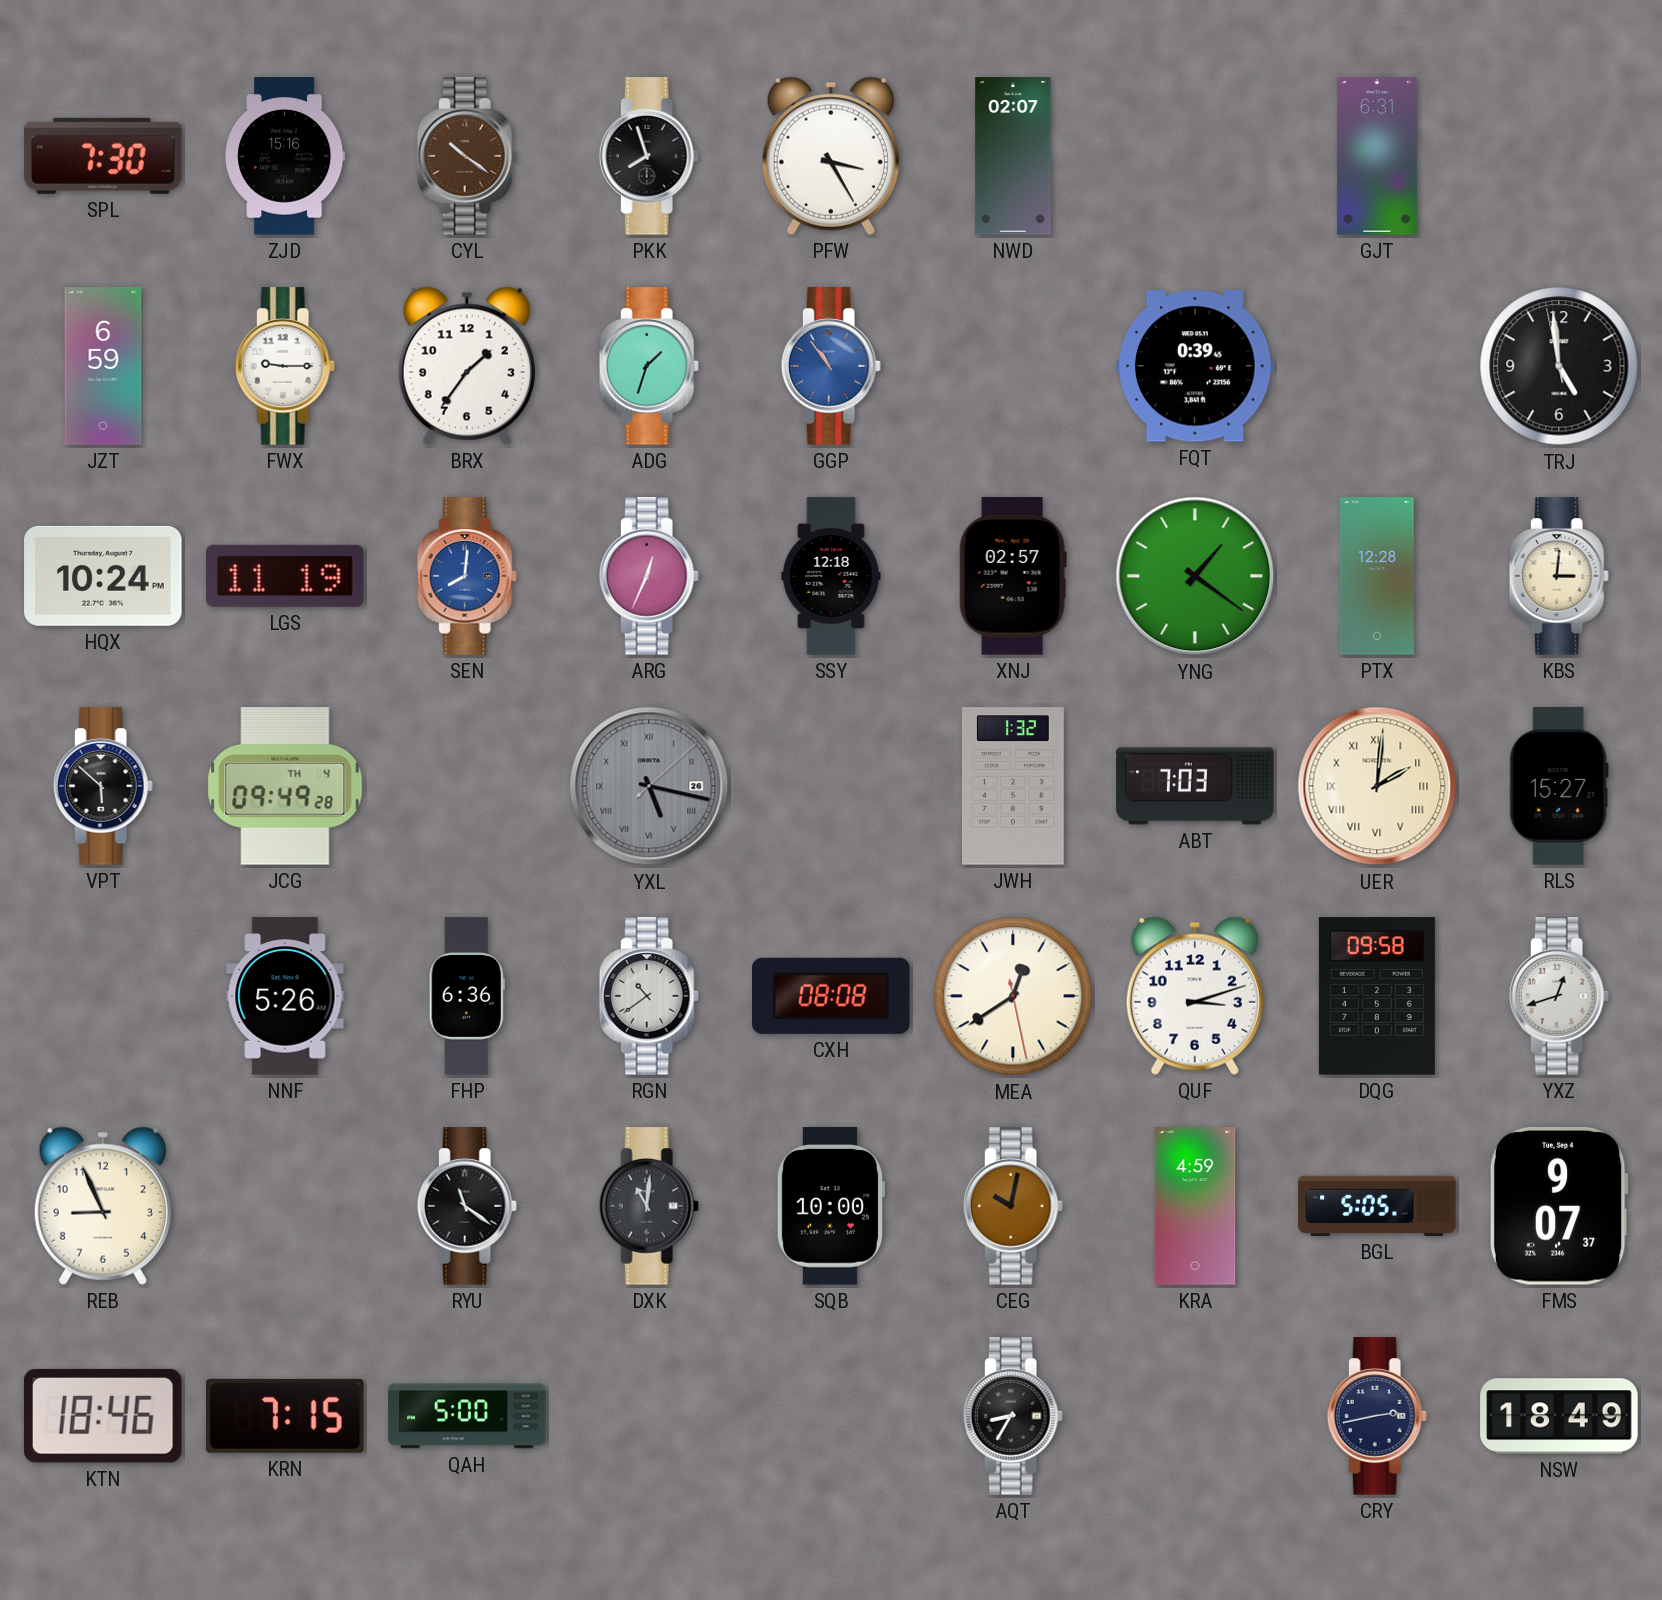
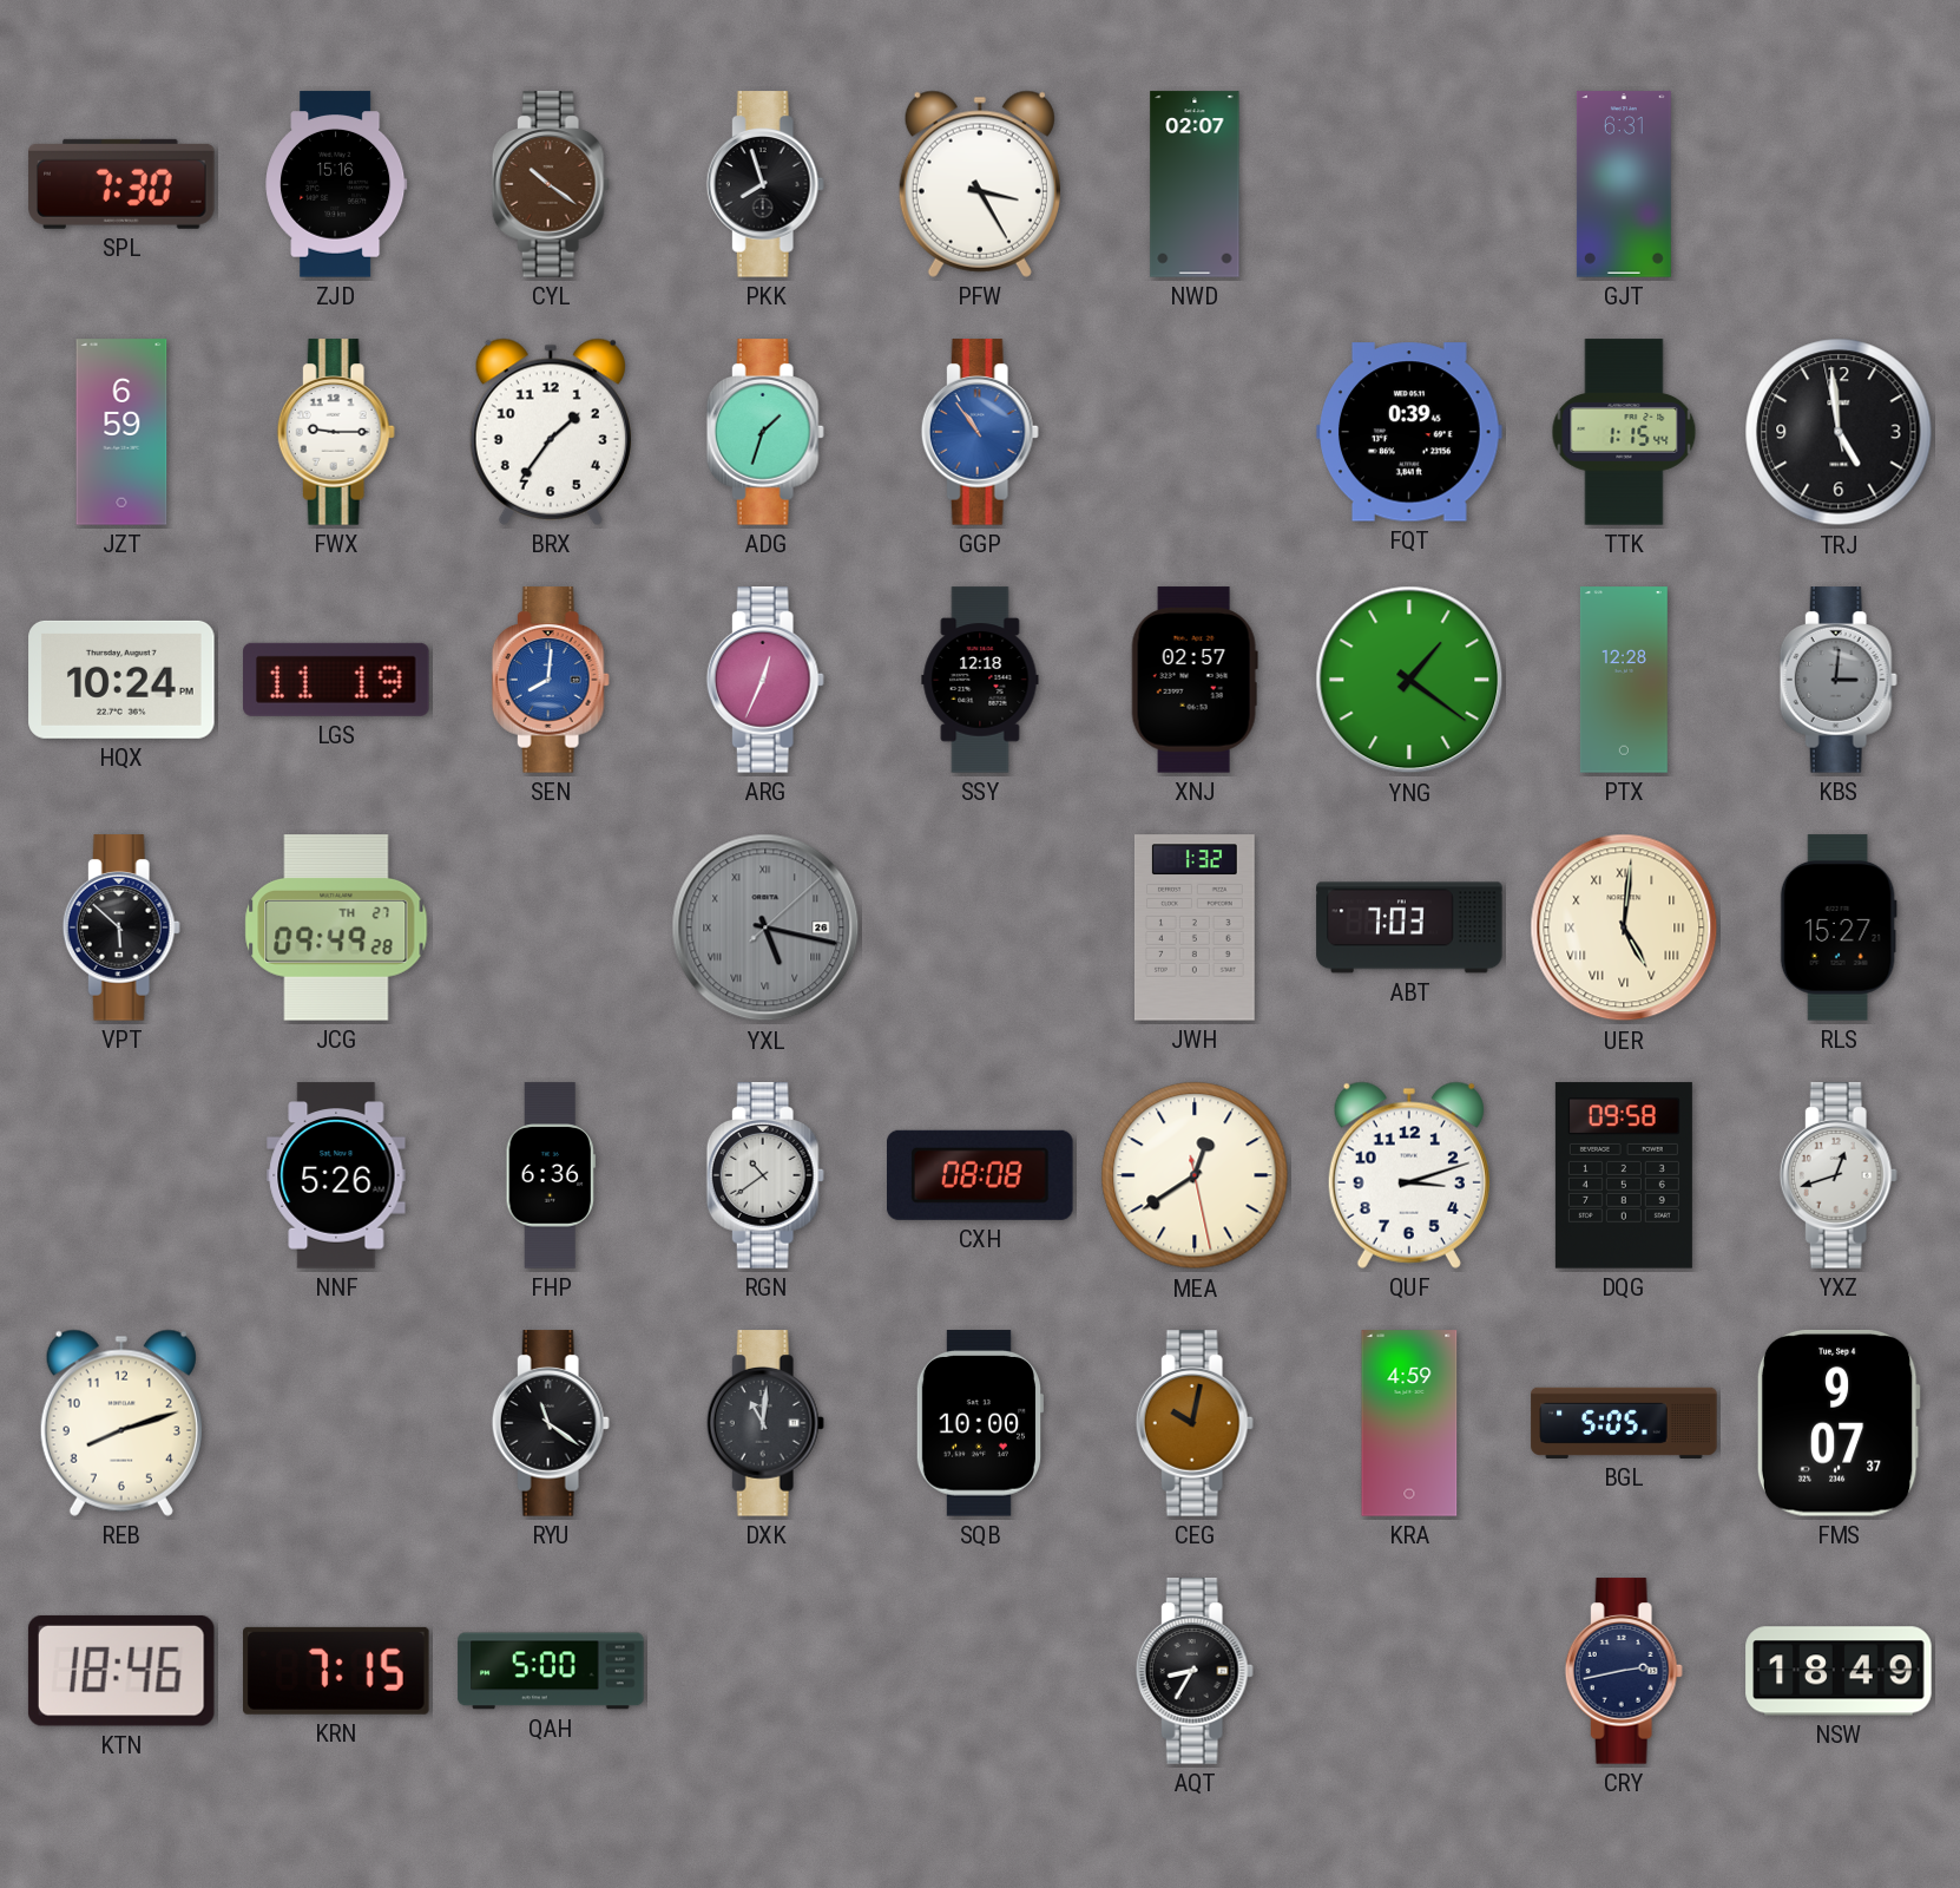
TTK: none -> 1:15
KBS dial: cream -> grey
JCG date: TH 4 -> TH 27
UER: 2:01 -> 5:01
REB: 8:56 -> 8:12
